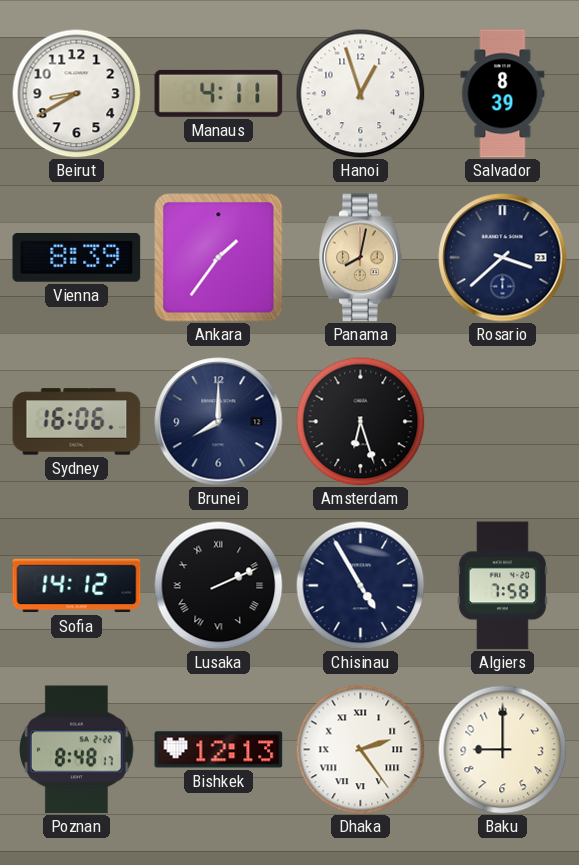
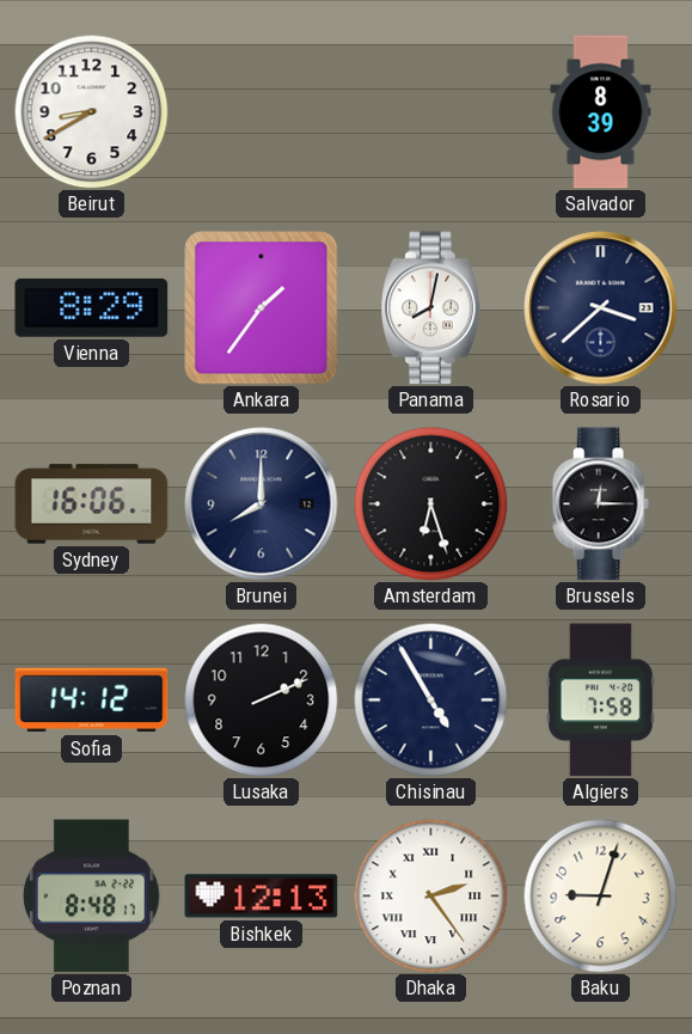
Manaus: 4:11 -> none
Hanoi: 12:57 -> none
Vienna: 8:39 -> 8:29
Panama dial: champagne -> white
Brussels: none -> 12:15
Lusaka numerals: Roman -> Arabic
Baku: 9:00 -> 9:03
